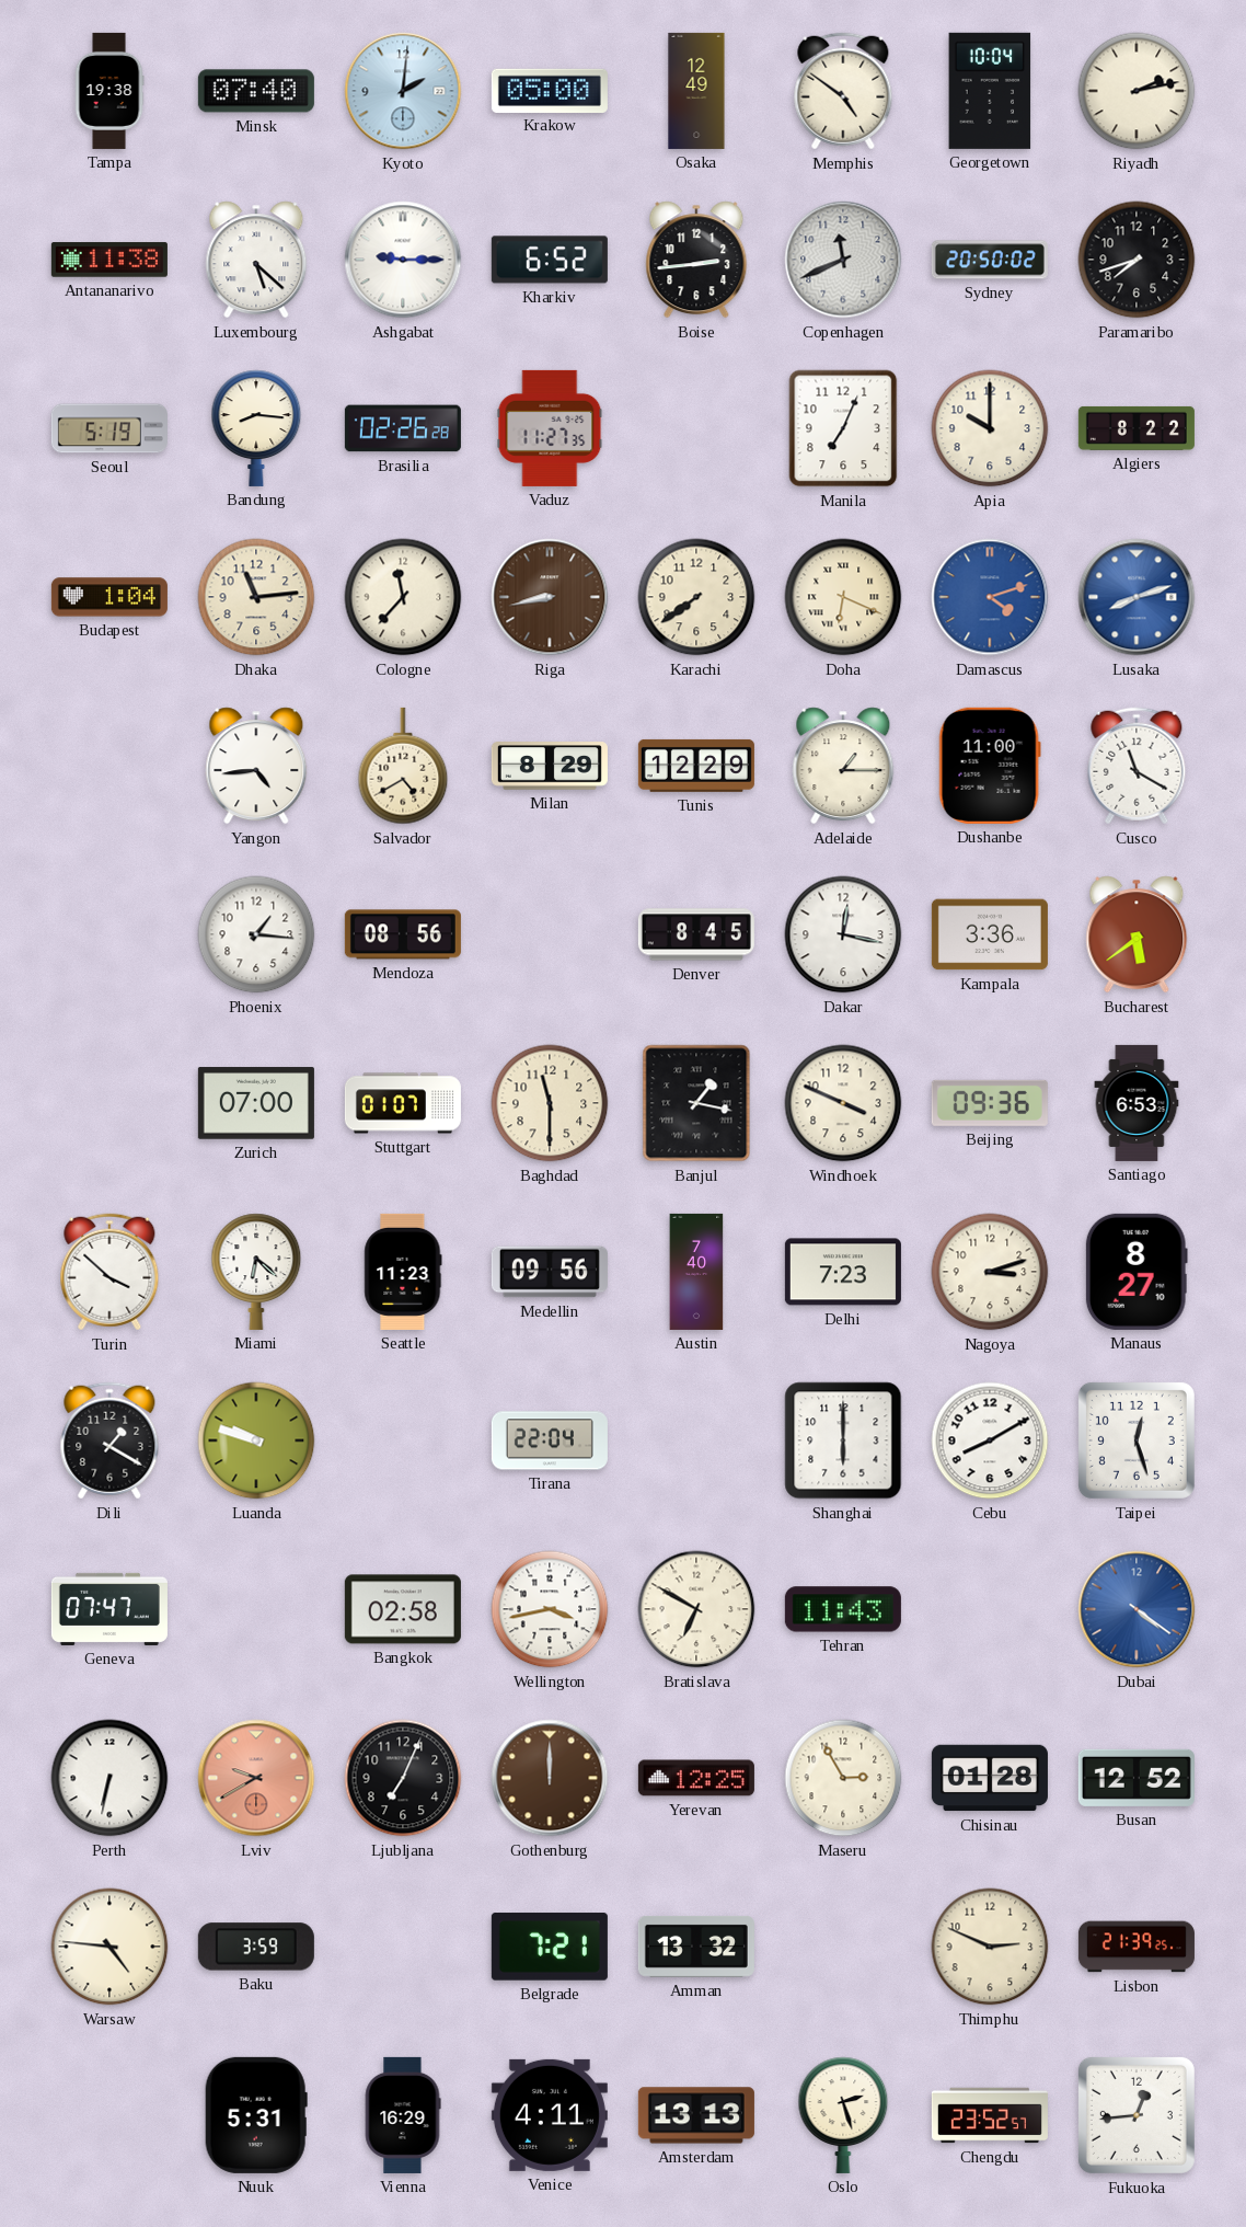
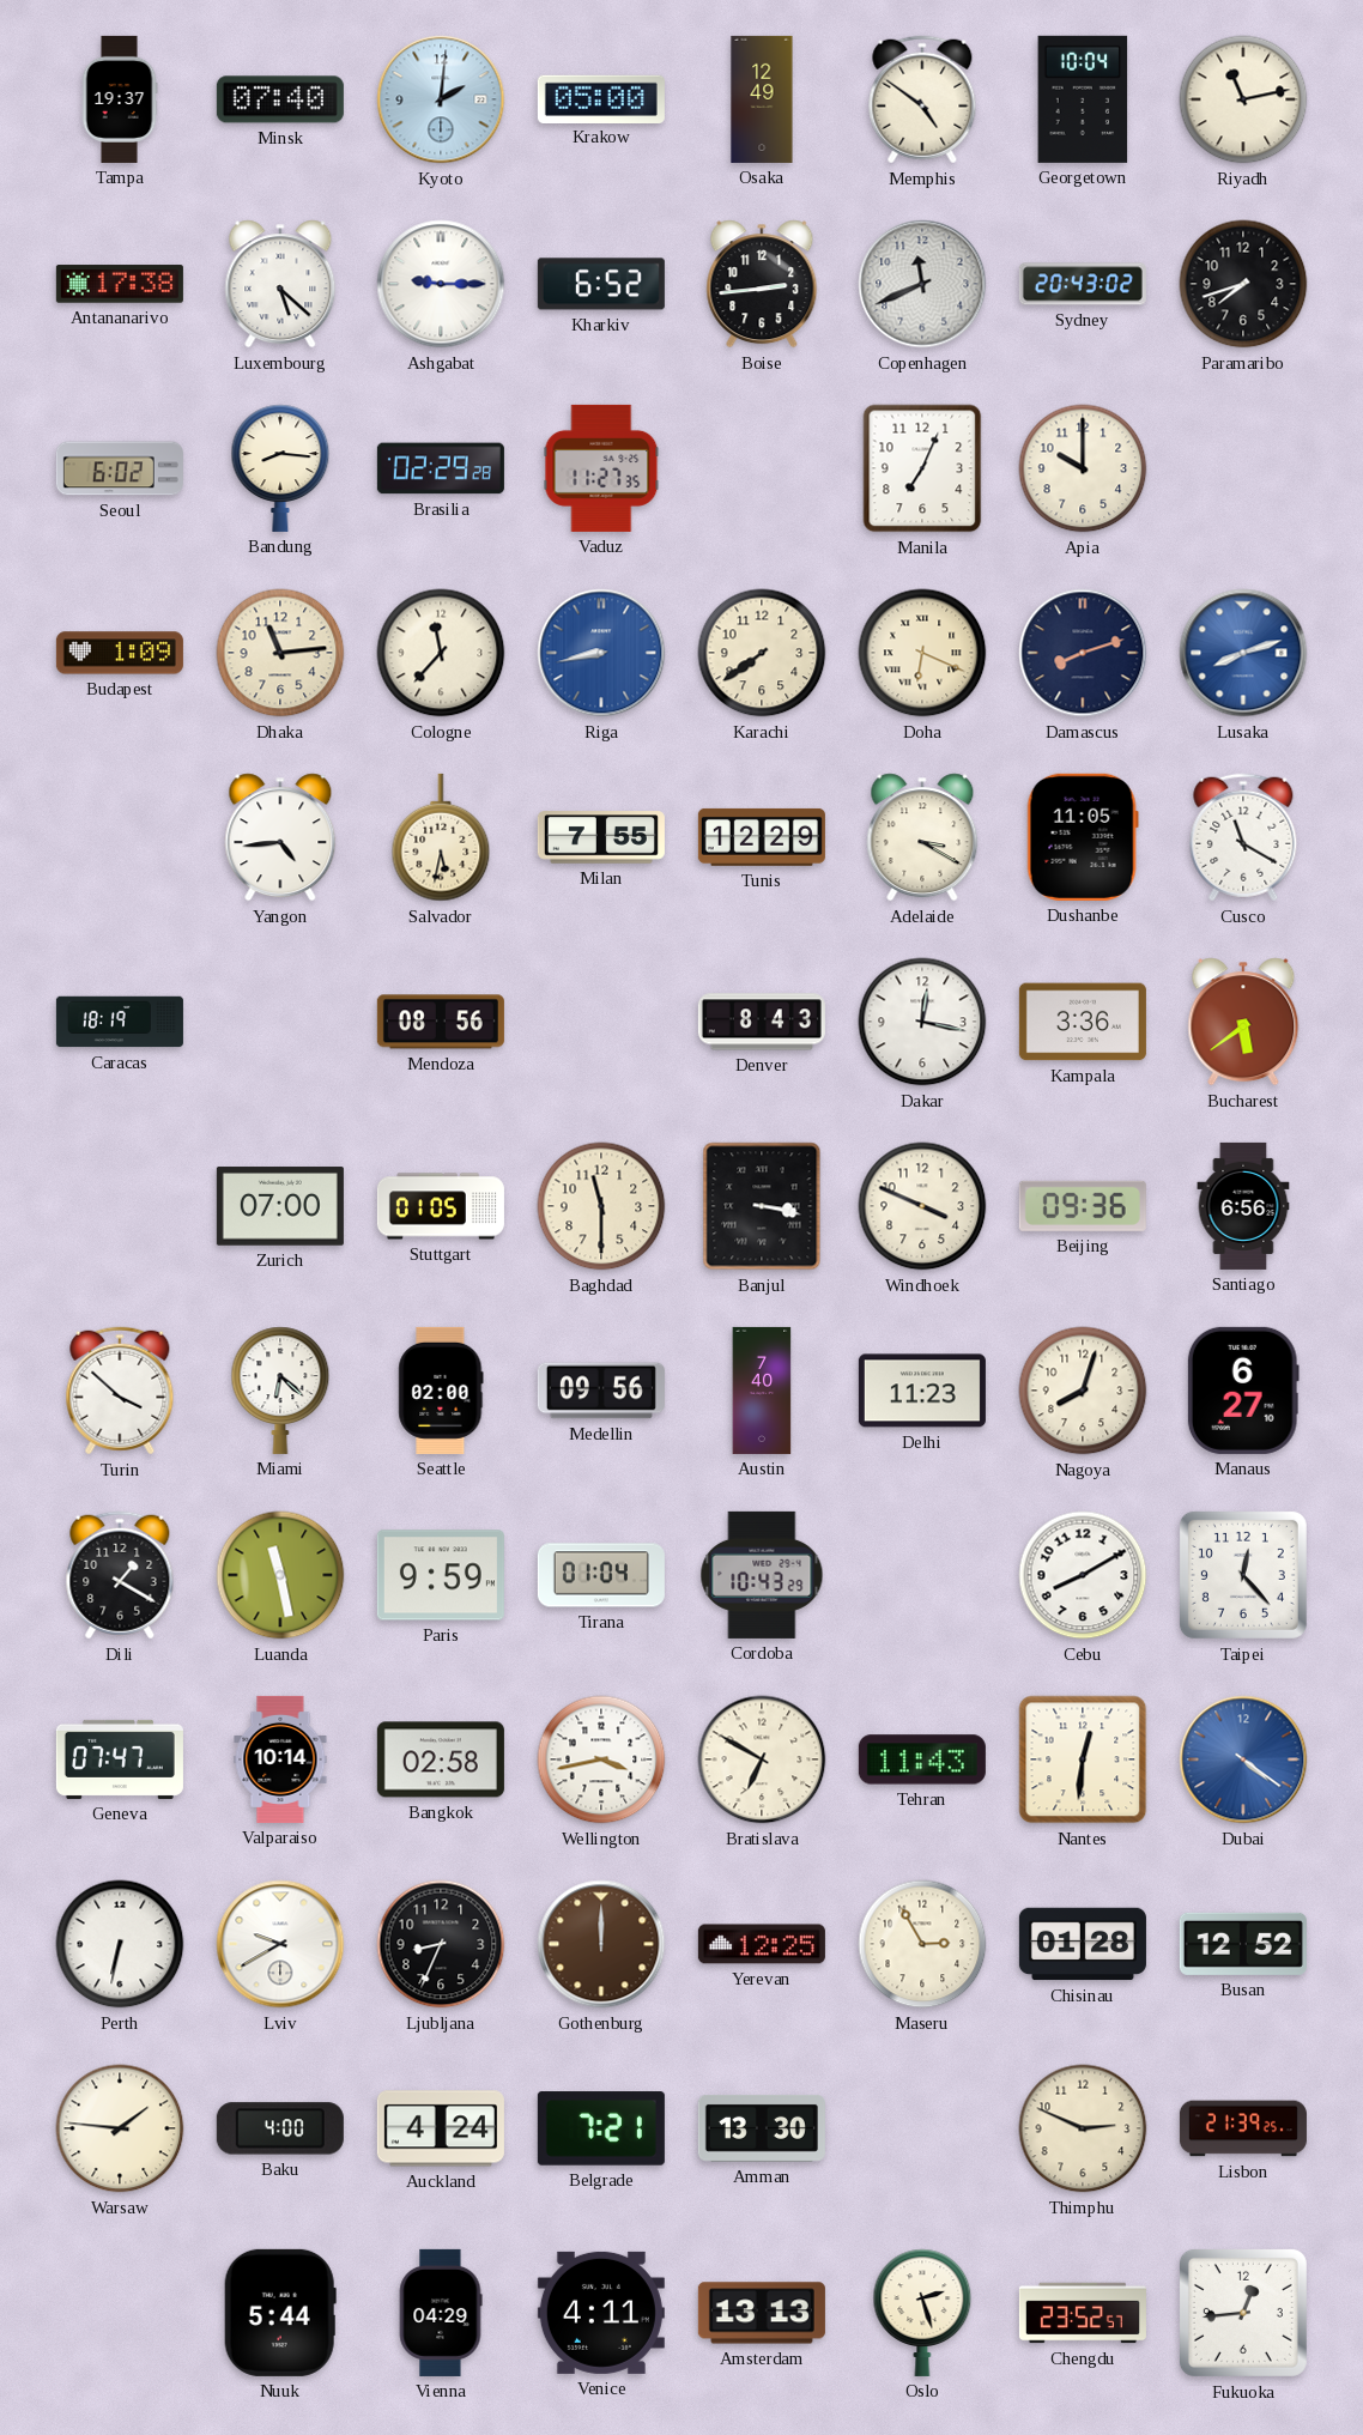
Tampa: 19:38 -> 19:37
Riyadh: 2:13 -> 11:13
Antananarivo: 11:38 -> 17:38
Sydney: 20:50 -> 20:43
Seoul: 5:19 -> 6:02
Brasilia: 02:26 -> 02:29
Algiers: 8:22 -> none
Budapest: 1:04 -> 1:09
Riga dial: brown -> blue
Damascus: 4:12 -> 8:12
Damascus dial: blue -> navy
Salvador: 4:40 -> 5:32
Milan: 8:29 -> 7:55
Adelaide: 1:15 -> 3:20
Dushanbe: 11:00 -> 11:05
Caracas: none -> 18:19
Phoenix: 1:16 -> none
Denver: 8:45 -> 8:43
Stuttgart: 01:07 -> 01:05
Banjul: 1:17 -> 3:17
Santiago: 6:53 -> 6:56
Seattle: 11:23 -> 02:00
Delhi: 7:23 -> 11:23
Nagoya: 3:12 -> 8:03
Manaus: 8:27 -> 6:27
Luanda: 9:48 -> 11:28
Paris: none -> 9:59
Tirana: 22:04 -> 01:04
Cordoba: none -> 10:43
Shanghai: 6:00 -> none
Taipei: 12:27 -> 12:23
Valparaiso: none -> 10:14
Nantes: none -> 12:31
Lviv dial: salmon -> white
Ljubljana: 7:04 -> 8:34
Warsaw: 4:46 -> 1:46
Baku: 3:59 -> 4:00
Auckland: none -> 4:24
Amman: 13:32 -> 13:30
Nuuk: 5:31 -> 5:44
Vienna: 16:29 -> 04:29
